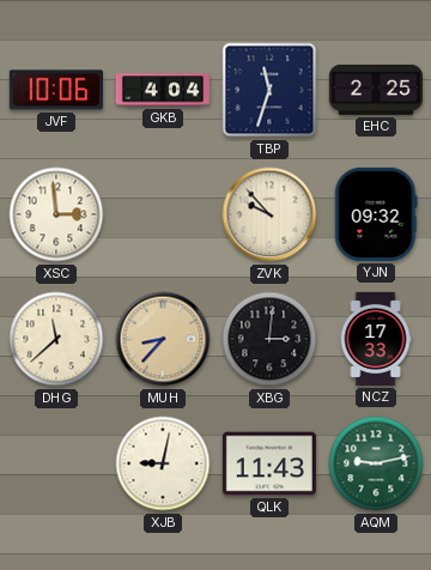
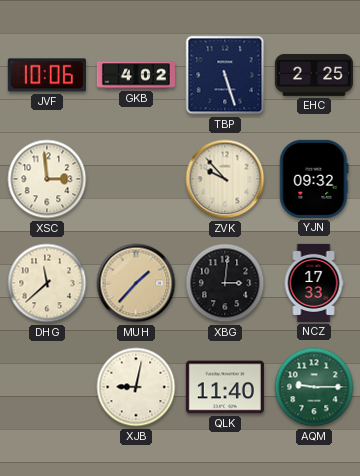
GKB: 4:04 -> 4:02
TBP: 11:33 -> 5:27
MUH: 8:37 -> 1:37
QLK: 11:43 -> 11:40
AQM: 9:13 -> 9:15
